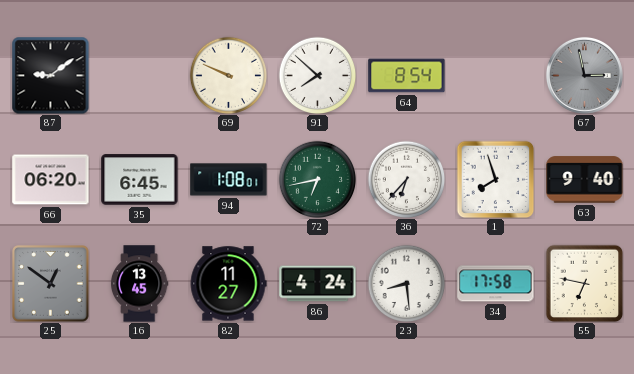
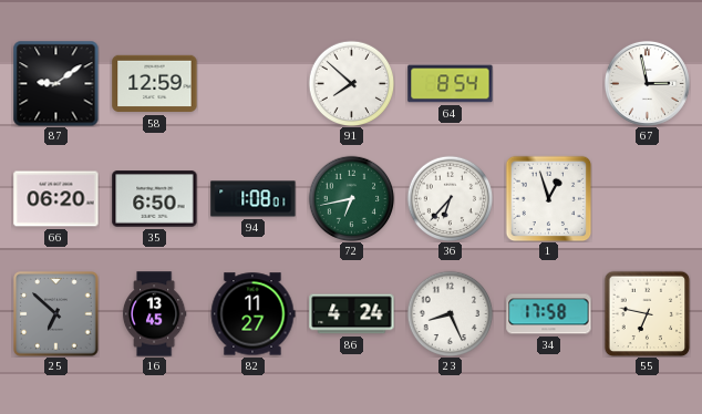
58: none -> 12:59
69: 9:49 -> none
67 dial: grey -> white
35: 6:45 -> 6:50
1: 7:57 -> 12:57
63: 9:40 -> none
25: 12:51 -> 6:52
23: 8:29 -> 8:26
